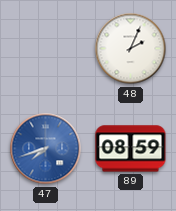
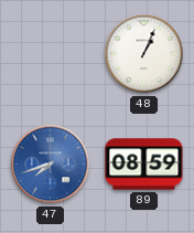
48: 2:04 -> 1:04
